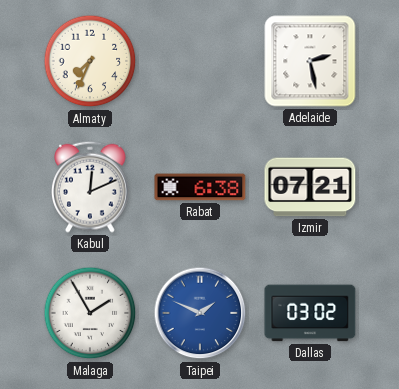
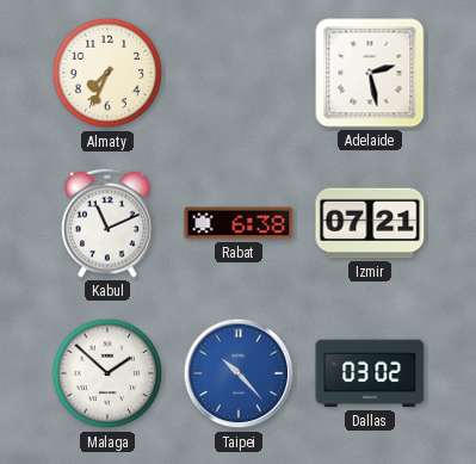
Kabul: 12:11 -> 11:11
Malaga: 1:55 -> 1:52
Taipei: 1:49 -> 10:23
